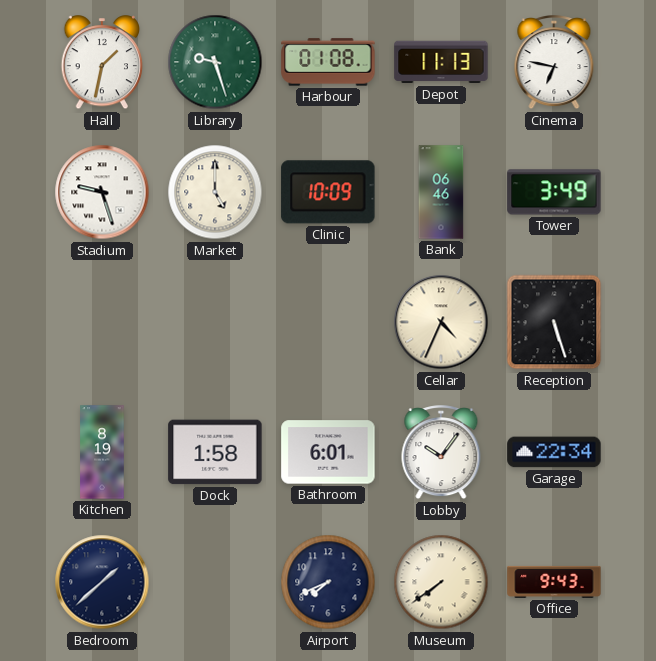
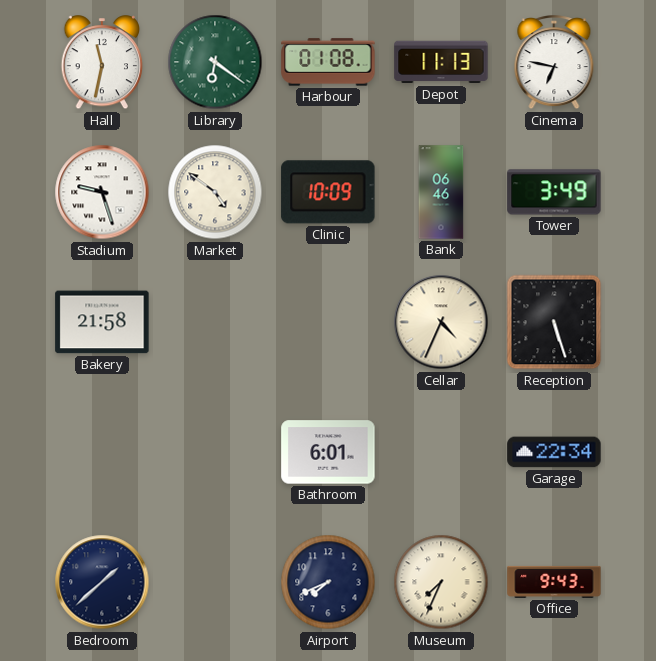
Hall: 1:32 -> 11:32
Library: 9:27 -> 6:21
Market: 5:00 -> 4:51
Bakery: none -> 21:58
Kitchen: 8:19 -> none
Dock: 1:58 -> none
Lobby: 10:06 -> none
Museum: 7:39 -> 7:34
